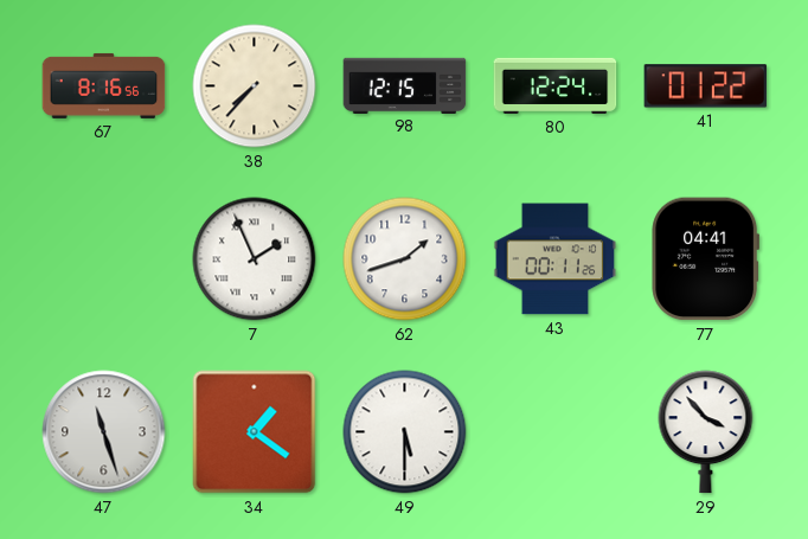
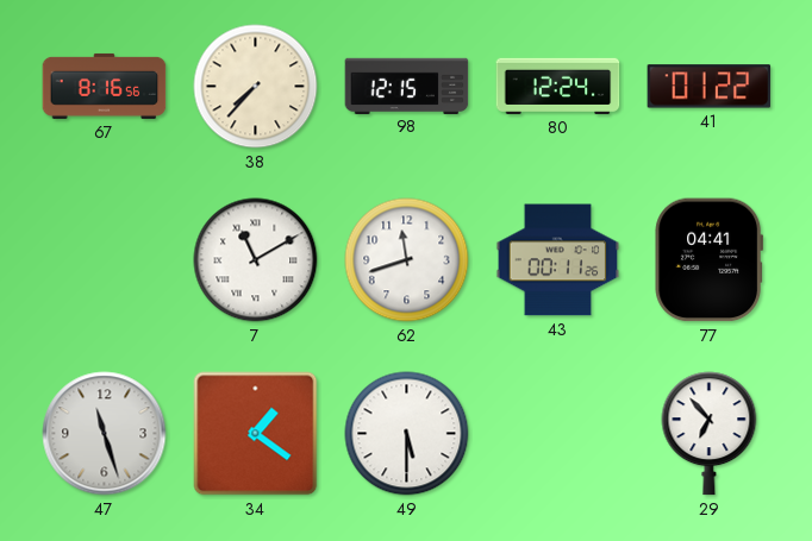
7: 1:56 -> 11:10
62: 1:42 -> 11:42
29: 3:53 -> 6:53
